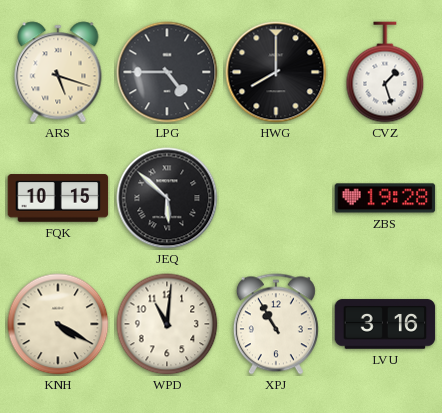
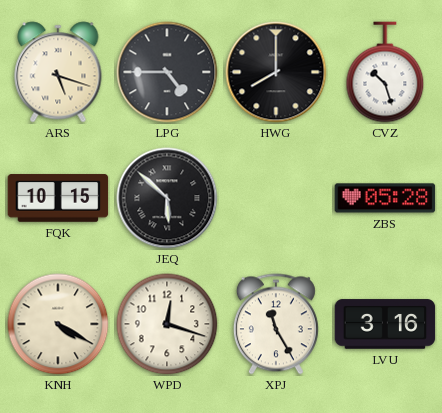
CVZ: 1:27 -> 10:27
ZBS: 19:28 -> 05:28
WPD: 11:01 -> 12:18
XPJ: 10:55 -> 11:25
